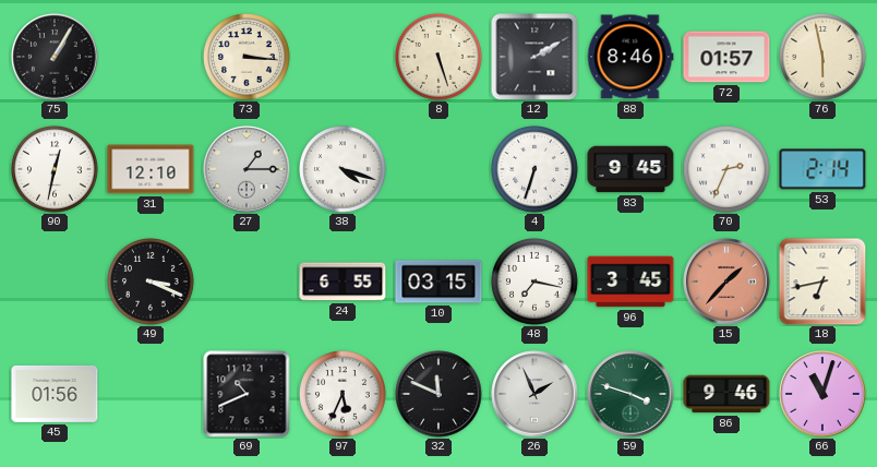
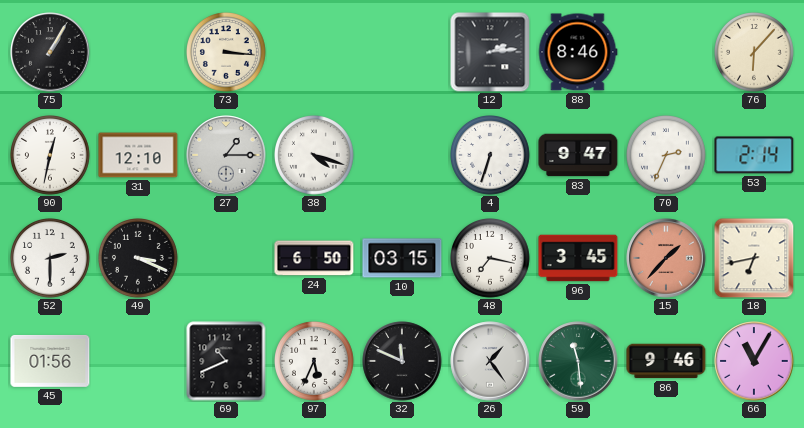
8: 5:27 -> none
12: 2:10 -> 2:14
72: 01:57 -> none
76: 5:58 -> 6:07
83: 9:45 -> 9:47
52: none -> 2:30
24: 6:55 -> 6:50
26: 1:56 -> 1:24
59: 3:48 -> 11:29
66: 11:03 -> 11:05
